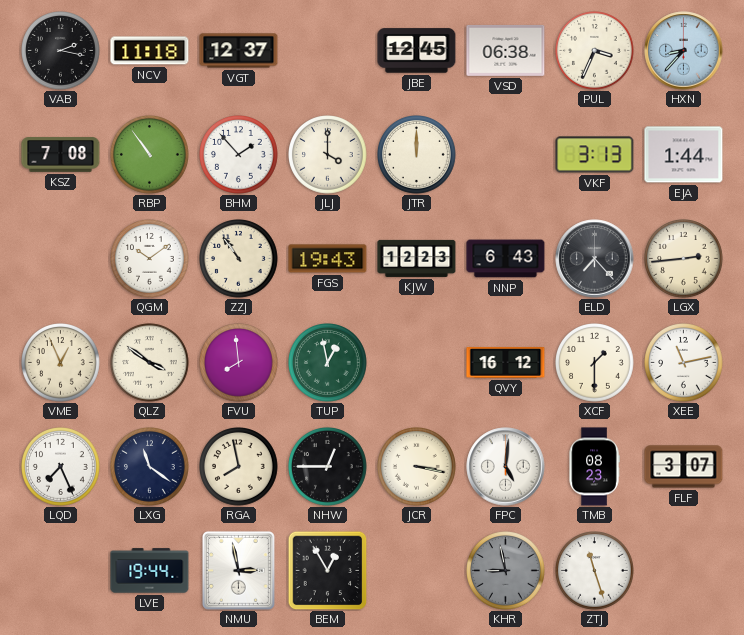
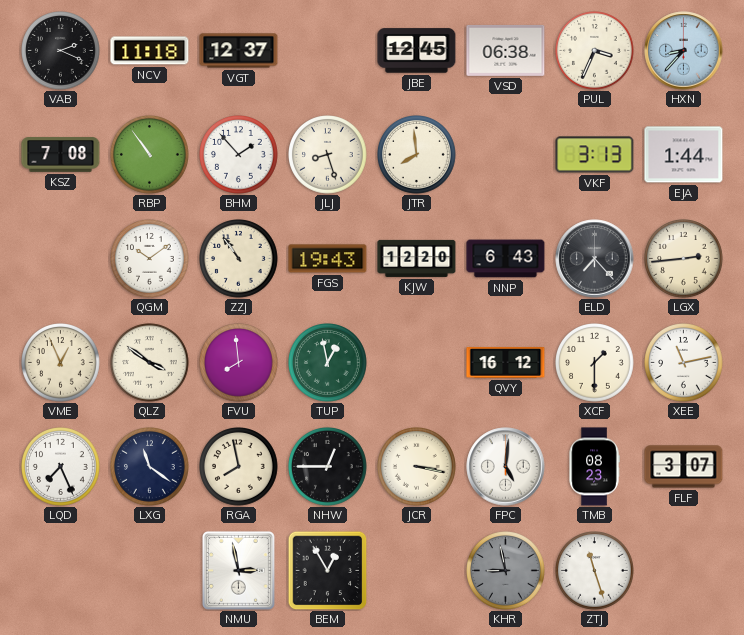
VAB: 2:17 -> 2:19
JLJ: 4:00 -> 8:27
JTR: 12:00 -> 7:59
KJW: 12:23 -> 12:20
LVE: 19:44 -> none
